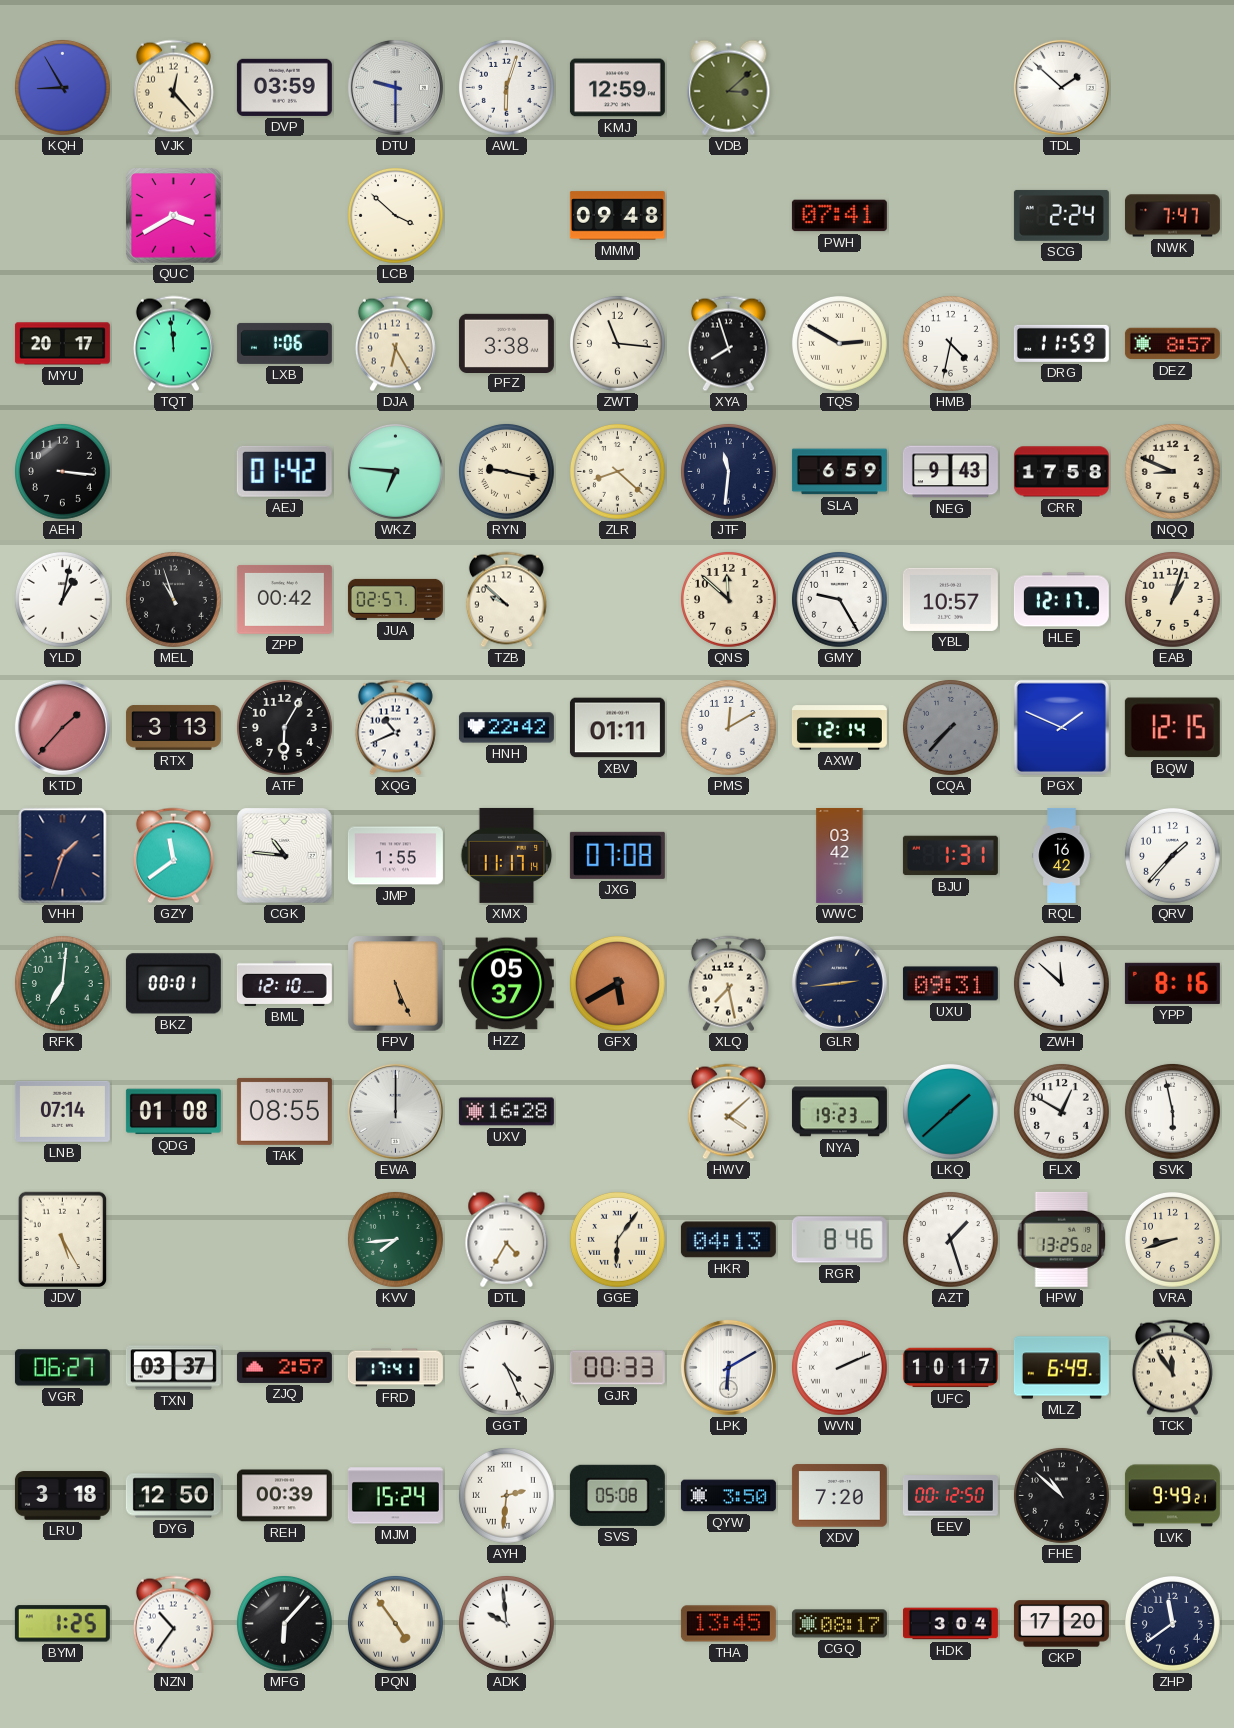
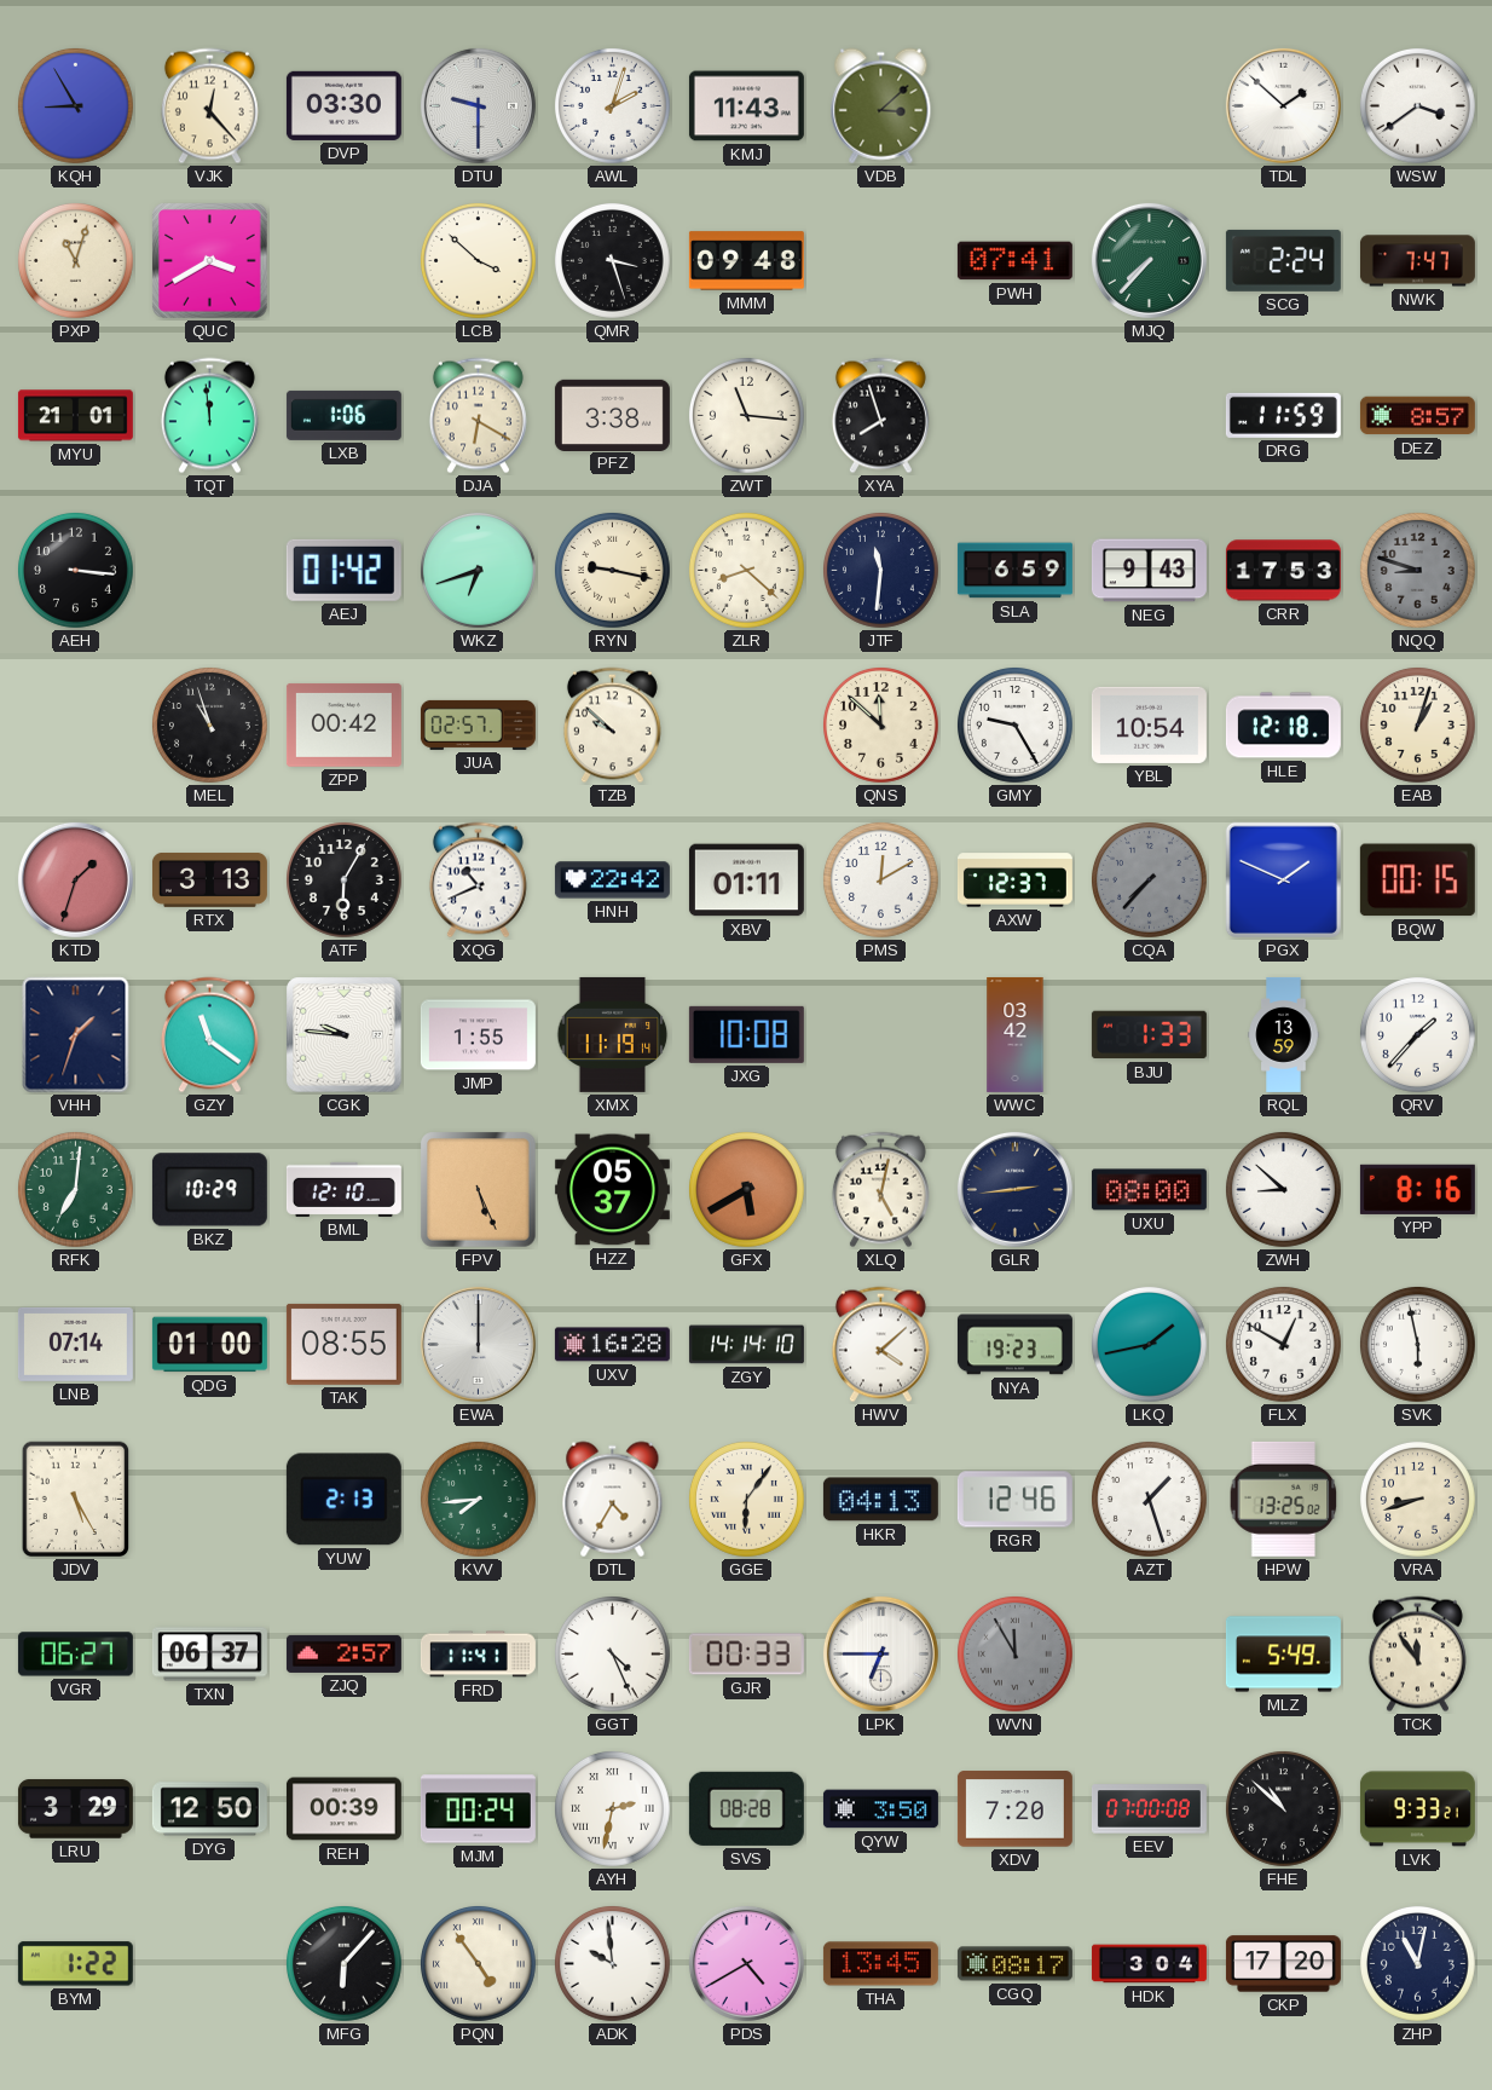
DVP: 03:59 -> 03:30
AWL: 6:03 -> 2:03
KMJ: 12:59 -> 11:43
WSW: none -> 3:39
PXP: none -> 11:03
QMR: none -> 3:27
MJQ: none -> 7:37
MYU: 20:17 -> 21:01
DJA: 6:25 -> 6:20
TQS: 2:50 -> none
HMB: 4:32 -> none
WKZ: 6:46 -> 6:42
CRR: 17:58 -> 17:53
NQQ: 8:49 -> 8:48
NQQ dial: cream -> grey
YLD: 1:02 -> none
YBL: 10:57 -> 10:54
HLE: 12:17 -> 12:18
KTD: 1:37 -> 1:33
AXW: 12:14 -> 12:37
BQW: 12:15 -> 00:15
GZY: 11:39 -> 11:21
CGK: 10:46 -> 9:46
XMX: 11:17 -> 11:19
JXG: 07:08 -> 10:08
BJU: 1:31 -> 1:33
RQL: 16:42 -> 13:59
BKZ: 00:01 -> 10:29
XLQ: 7:28 -> 5:02
UXU: 09:31 -> 08:00
ZWH: 11:52 -> 8:52
QDG: 01:08 -> 01:00
ZGY: none -> 14:14
LKQ: 1:38 -> 1:43
YUW: none -> 2:13
RGR: 8:46 -> 12:46
TXN: 03:37 -> 06:37
FRD: 17:41 -> 11:41
LPK: 6:10 -> 6:45
WVN: 2:11 -> 11:55
WVN dial: white -> grey
UFC: 10:17 -> none
MLZ: 6:49 -> 5:49
LRU: 3:18 -> 3:29
MJM: 15:24 -> 00:24
AYH: 2:31 -> 2:32
SVS: 05:08 -> 08:28
EEV: 00:12 -> 07:00
LVK: 9:49 -> 9:33
BYM: 1:25 -> 1:22
NZN: 10:36 -> none
PDS: none -> 4:40
ZHP: 11:39 -> 11:02
